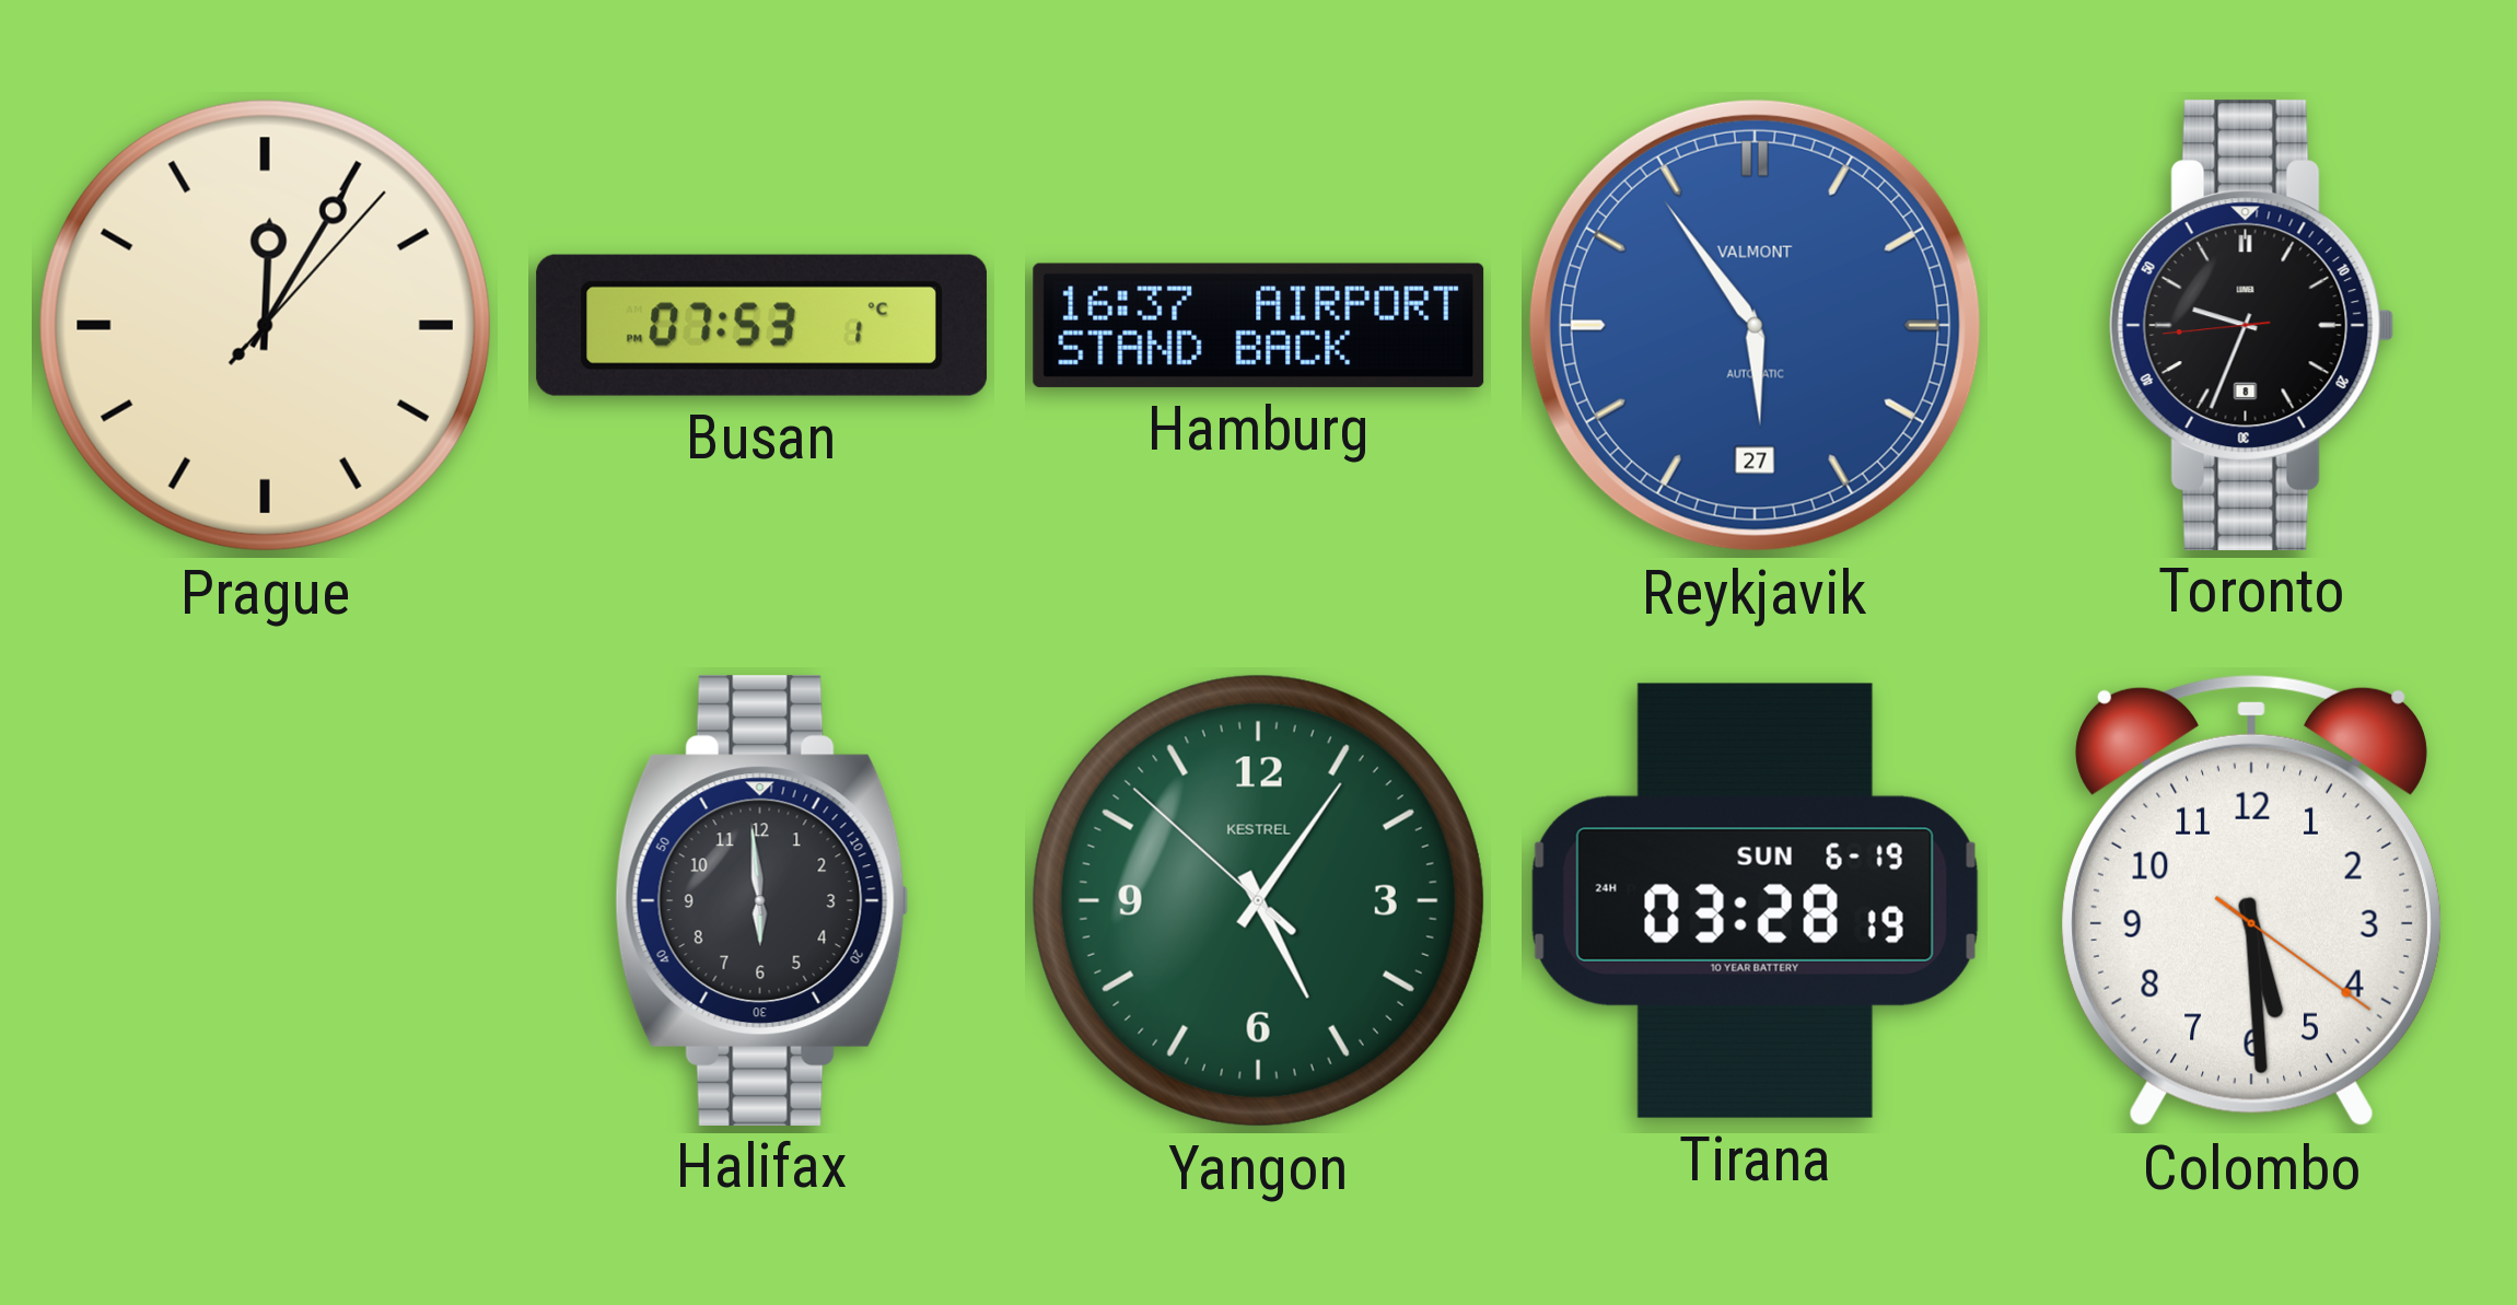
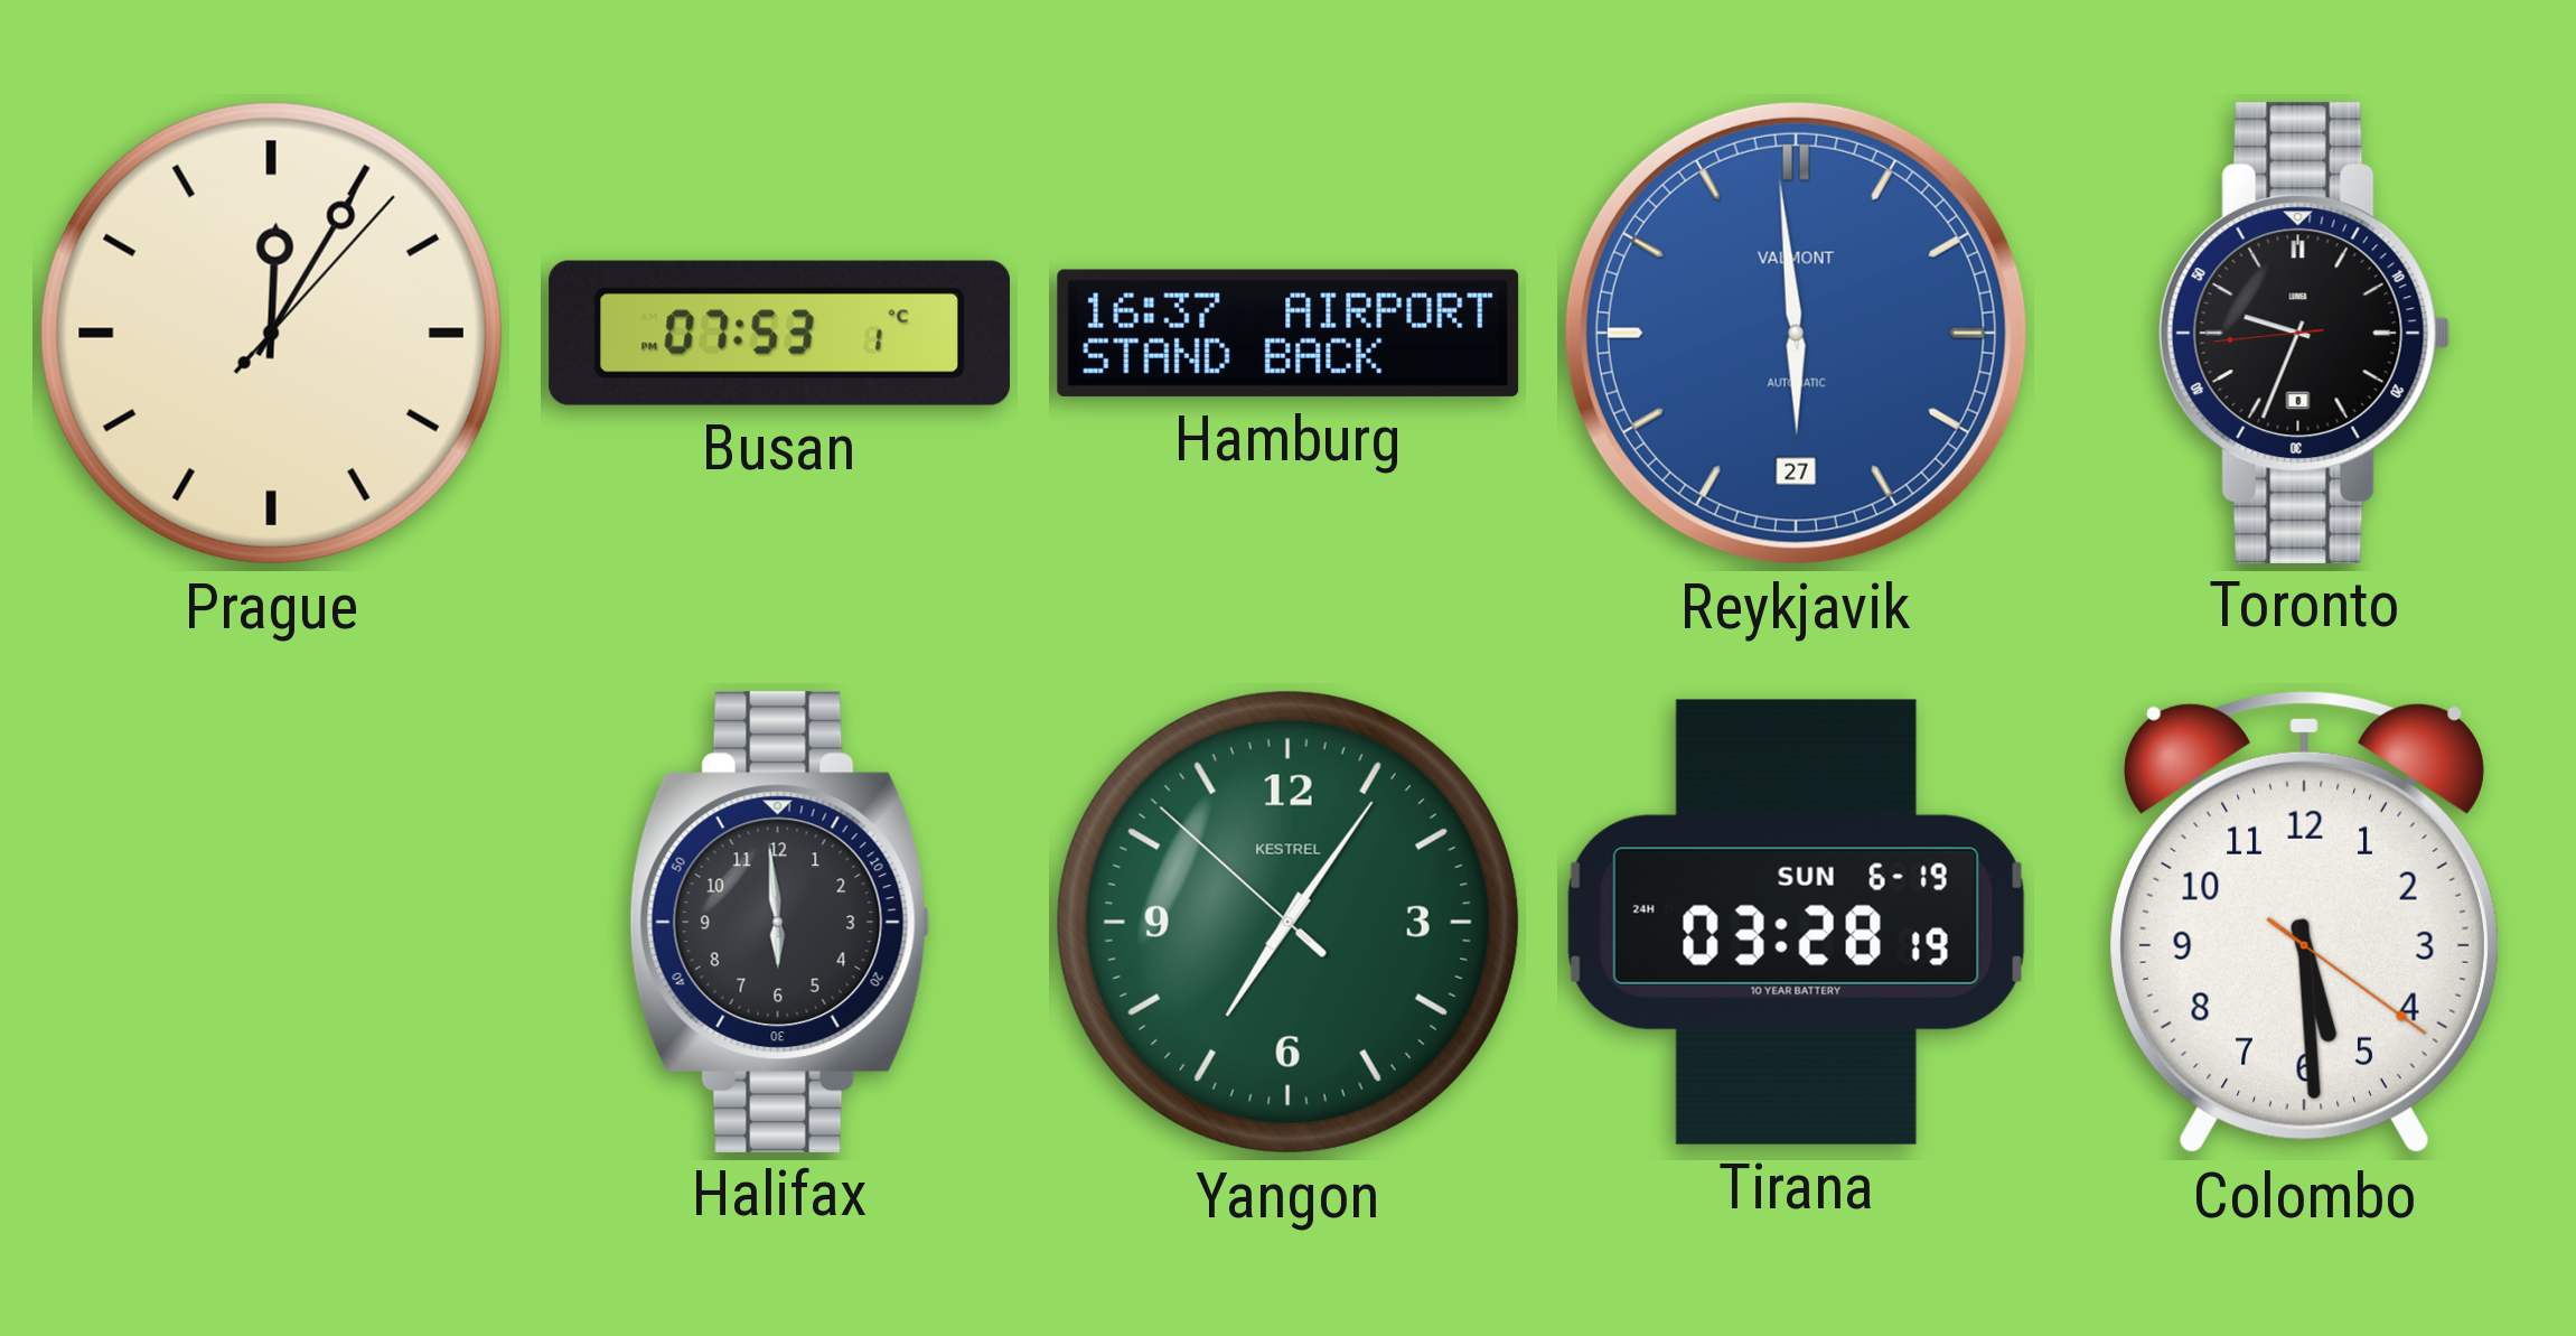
Reykjavik: 5:54 -> 5:59
Yangon: 5:05 -> 7:05
